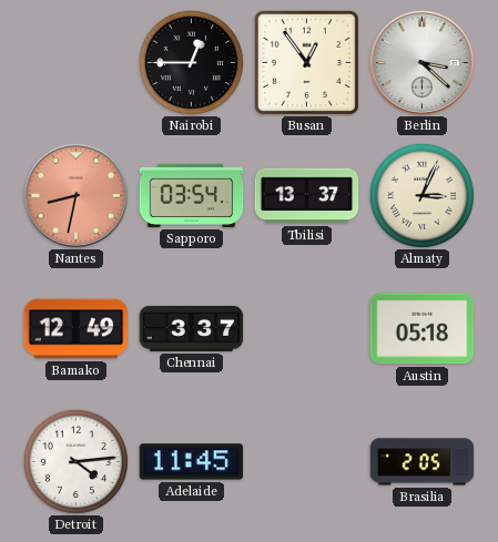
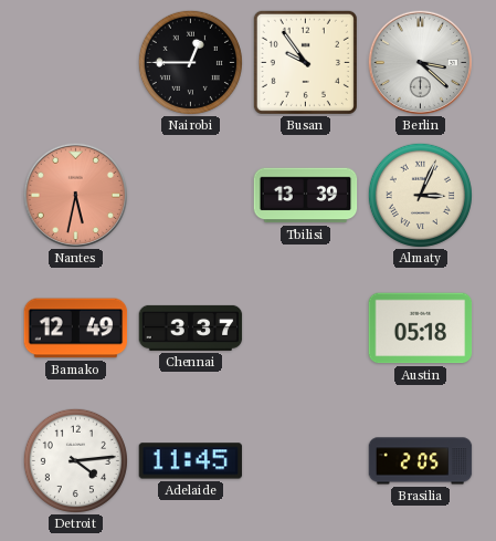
Busan: 12:54 -> 9:54
Nantes: 8:32 -> 5:32
Sapporo: 03:54 -> none
Tbilisi: 13:37 -> 13:39
